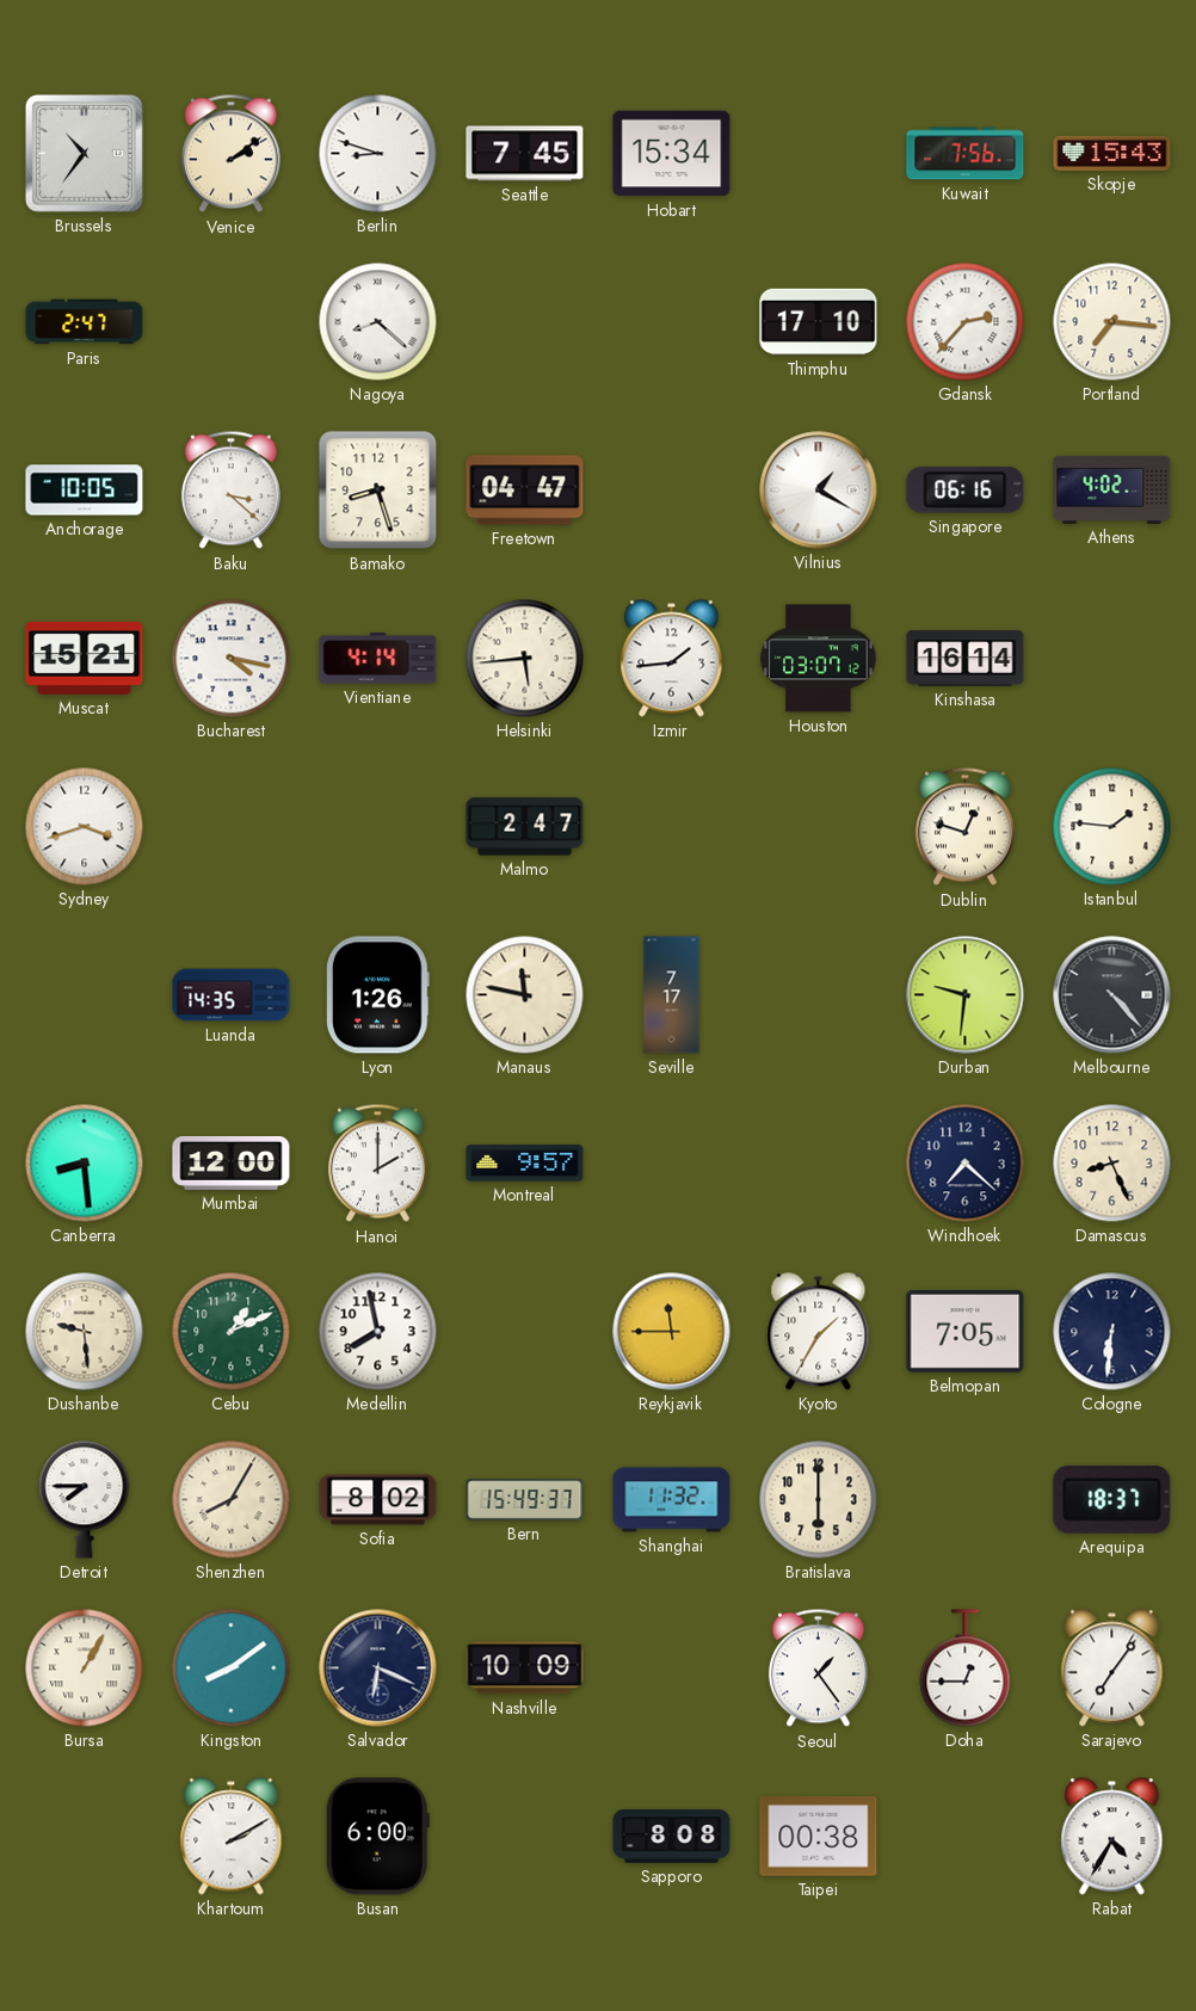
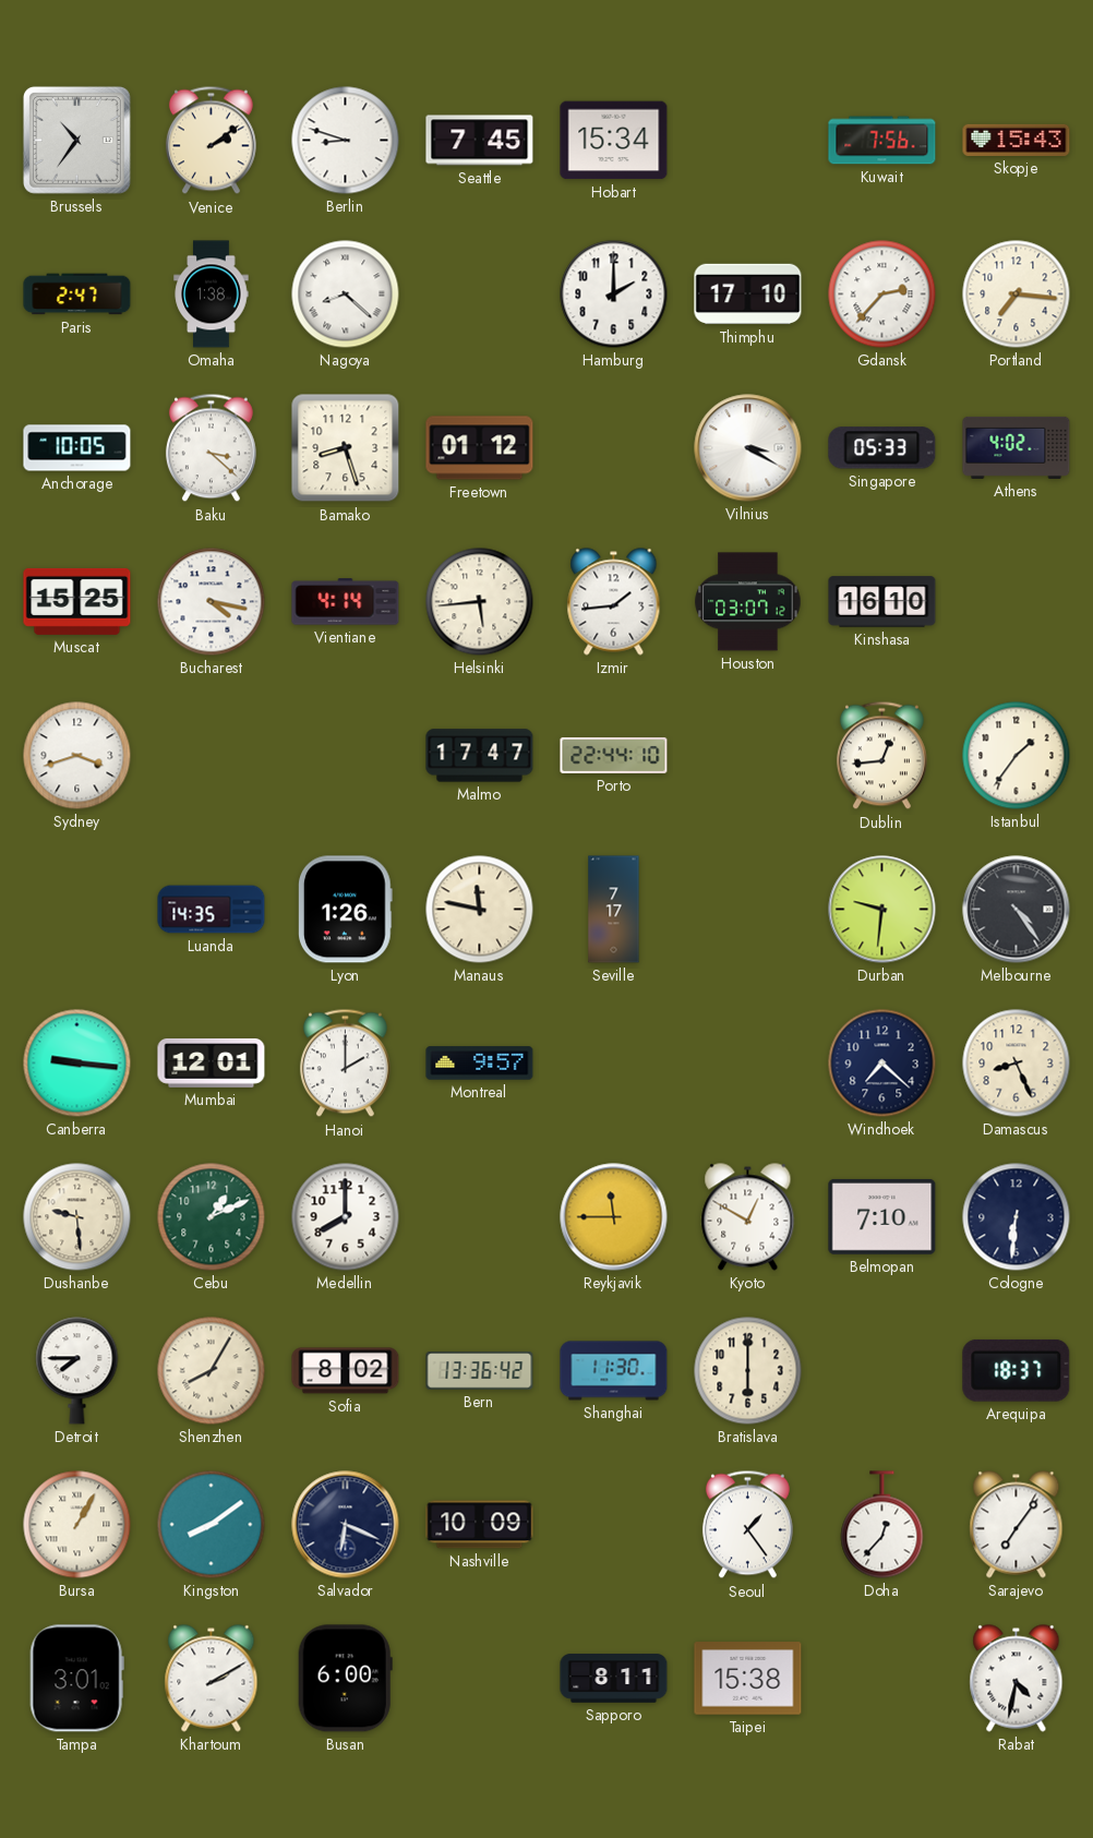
Omaha: none -> 1:38
Hamburg: none -> 2:00
Freetown: 04:47 -> 01:12
Vilnius: 1:20 -> 3:20
Singapore: 06:16 -> 05:33
Muscat: 15:21 -> 15:25
Kinshasa: 16:14 -> 16:10
Malmo: 2:47 -> 17:47
Porto: none -> 22:44
Dublin: 12:48 -> 12:44
Istanbul: 1:46 -> 1:36
Melbourne: 4:23 -> 4:24
Canberra: 8:29 -> 9:16
Mumbai: 12:00 -> 12:01
Medellin: 7:58 -> 8:00
Kyoto: 1:35 -> 12:50
Belmopan: 7:05 -> 7:10
Bern: 15:49 -> 13:36
Shanghai: 11:32 -> 11:30
Doha: 12:45 -> 12:37
Tampa: none -> 3:01
Sapporo: 8:08 -> 8:11
Taipei: 00:38 -> 15:38
Rabat: 4:35 -> 4:32
